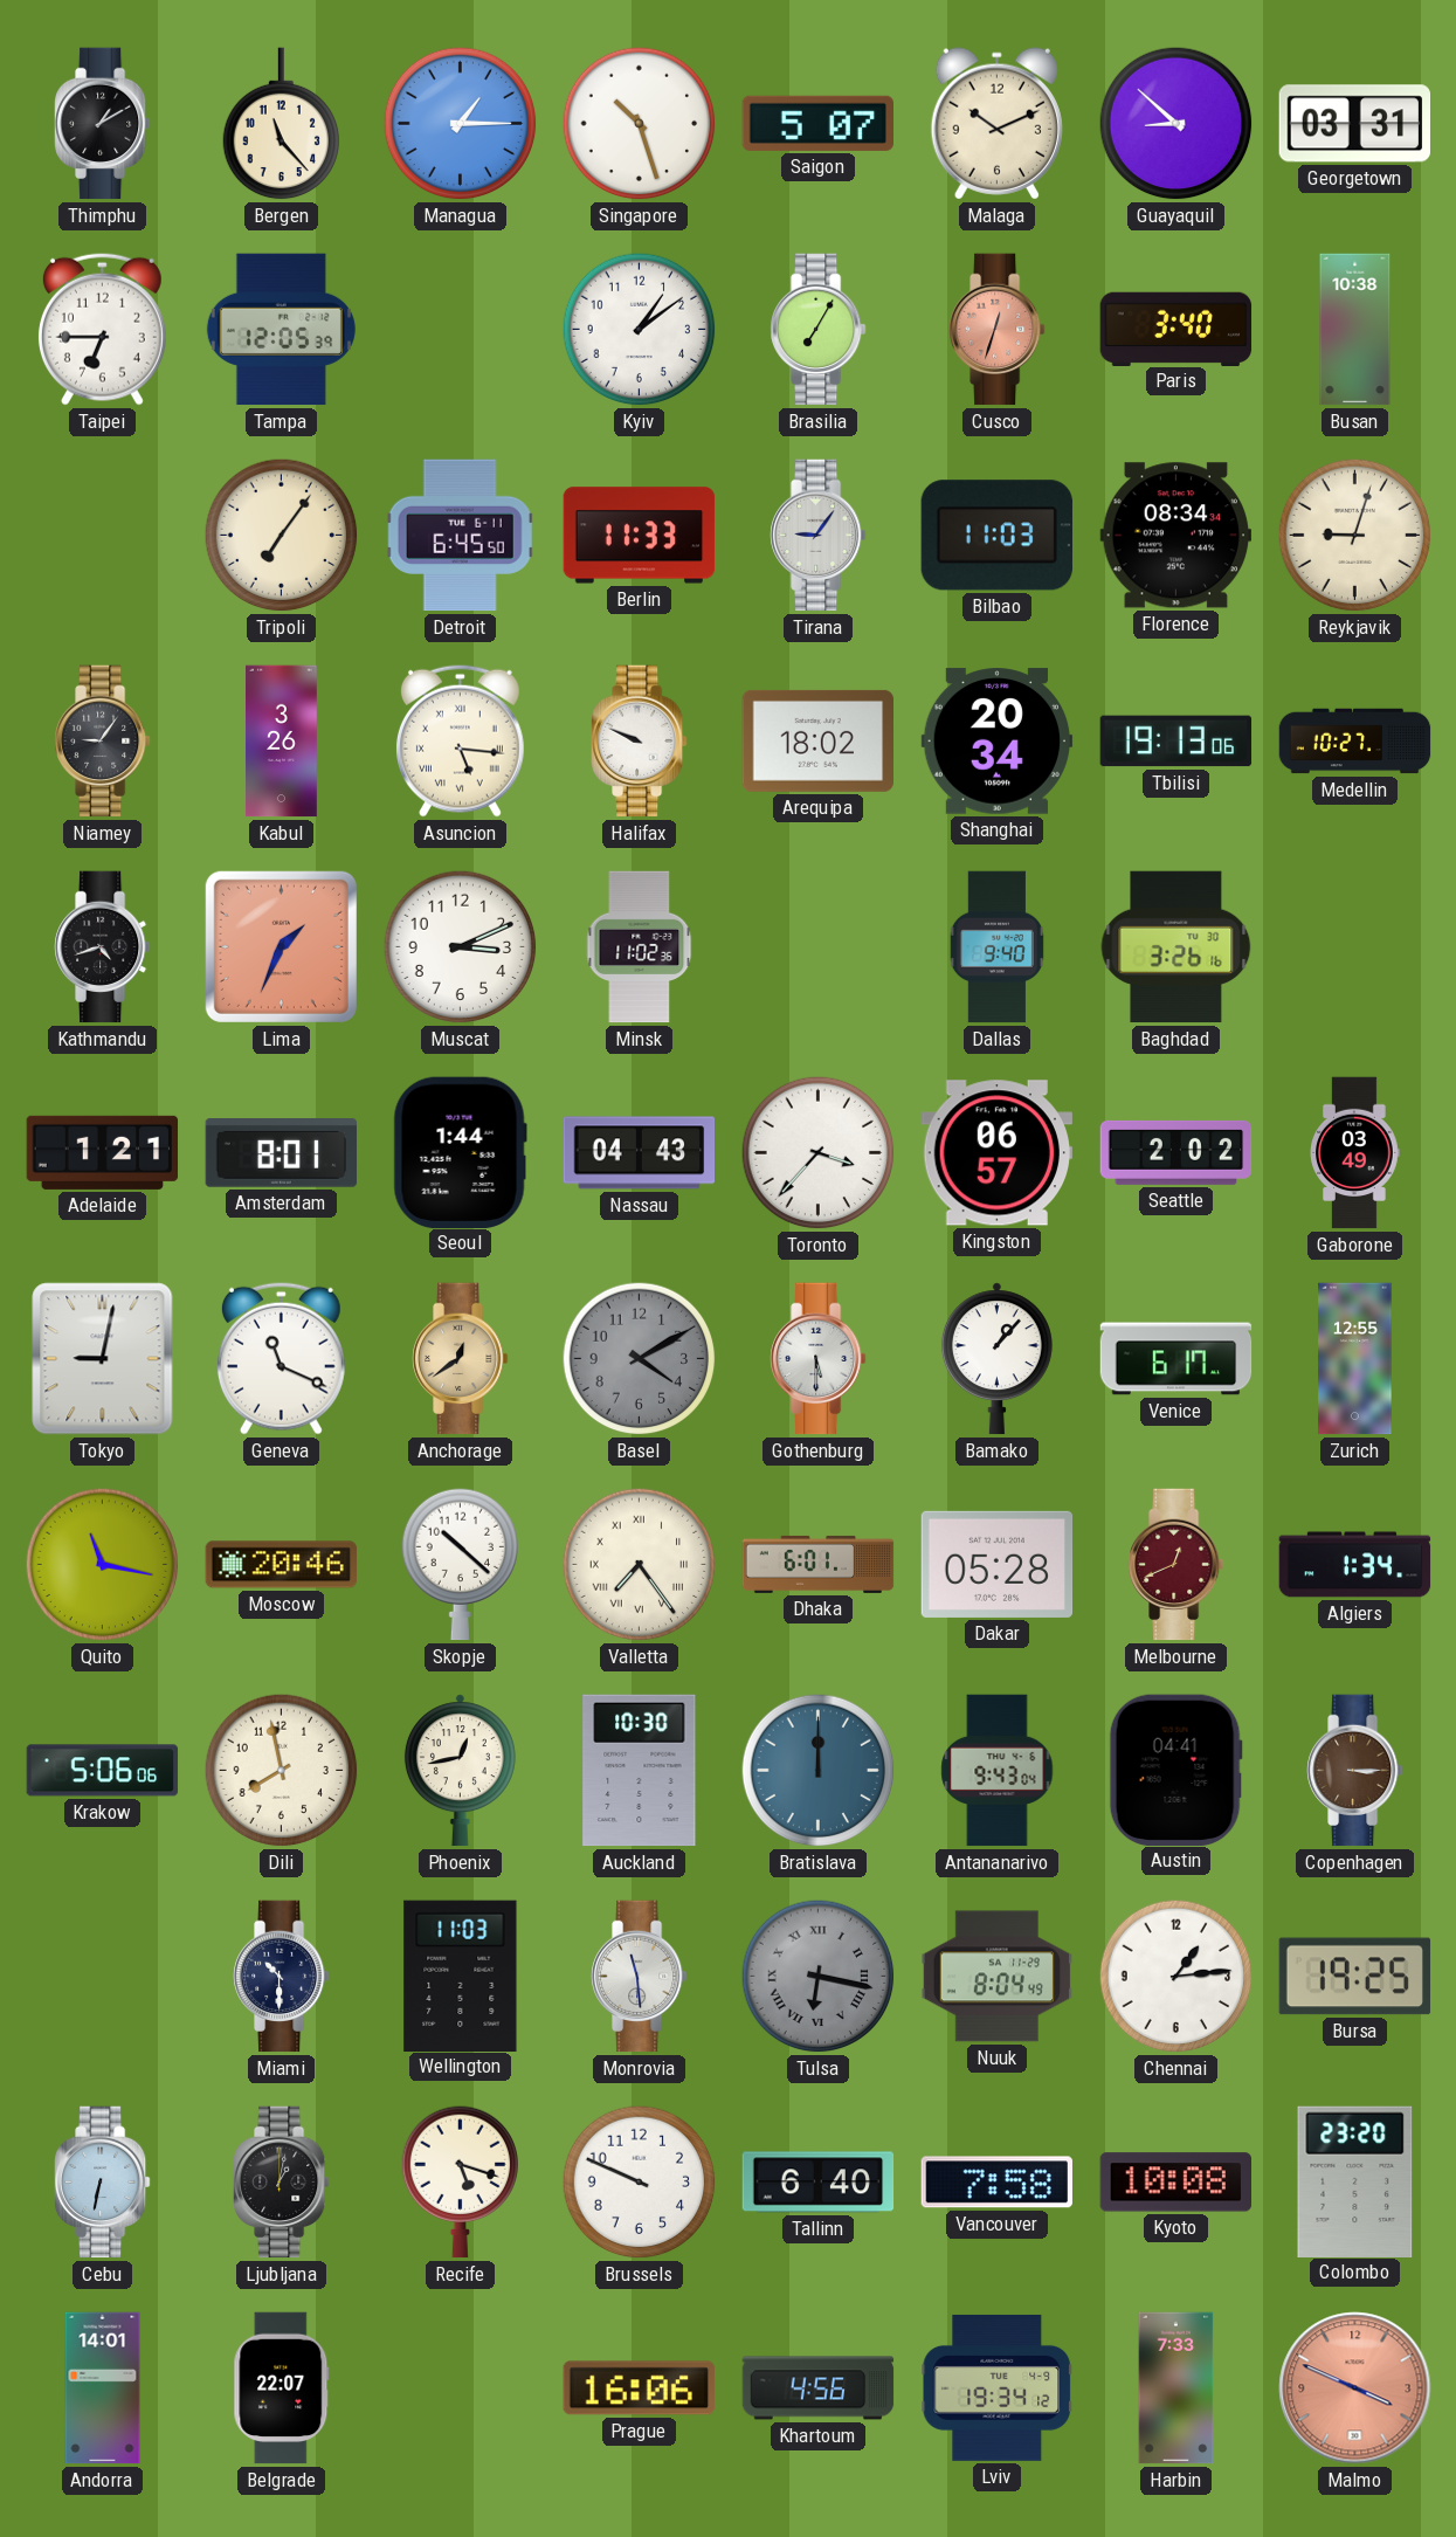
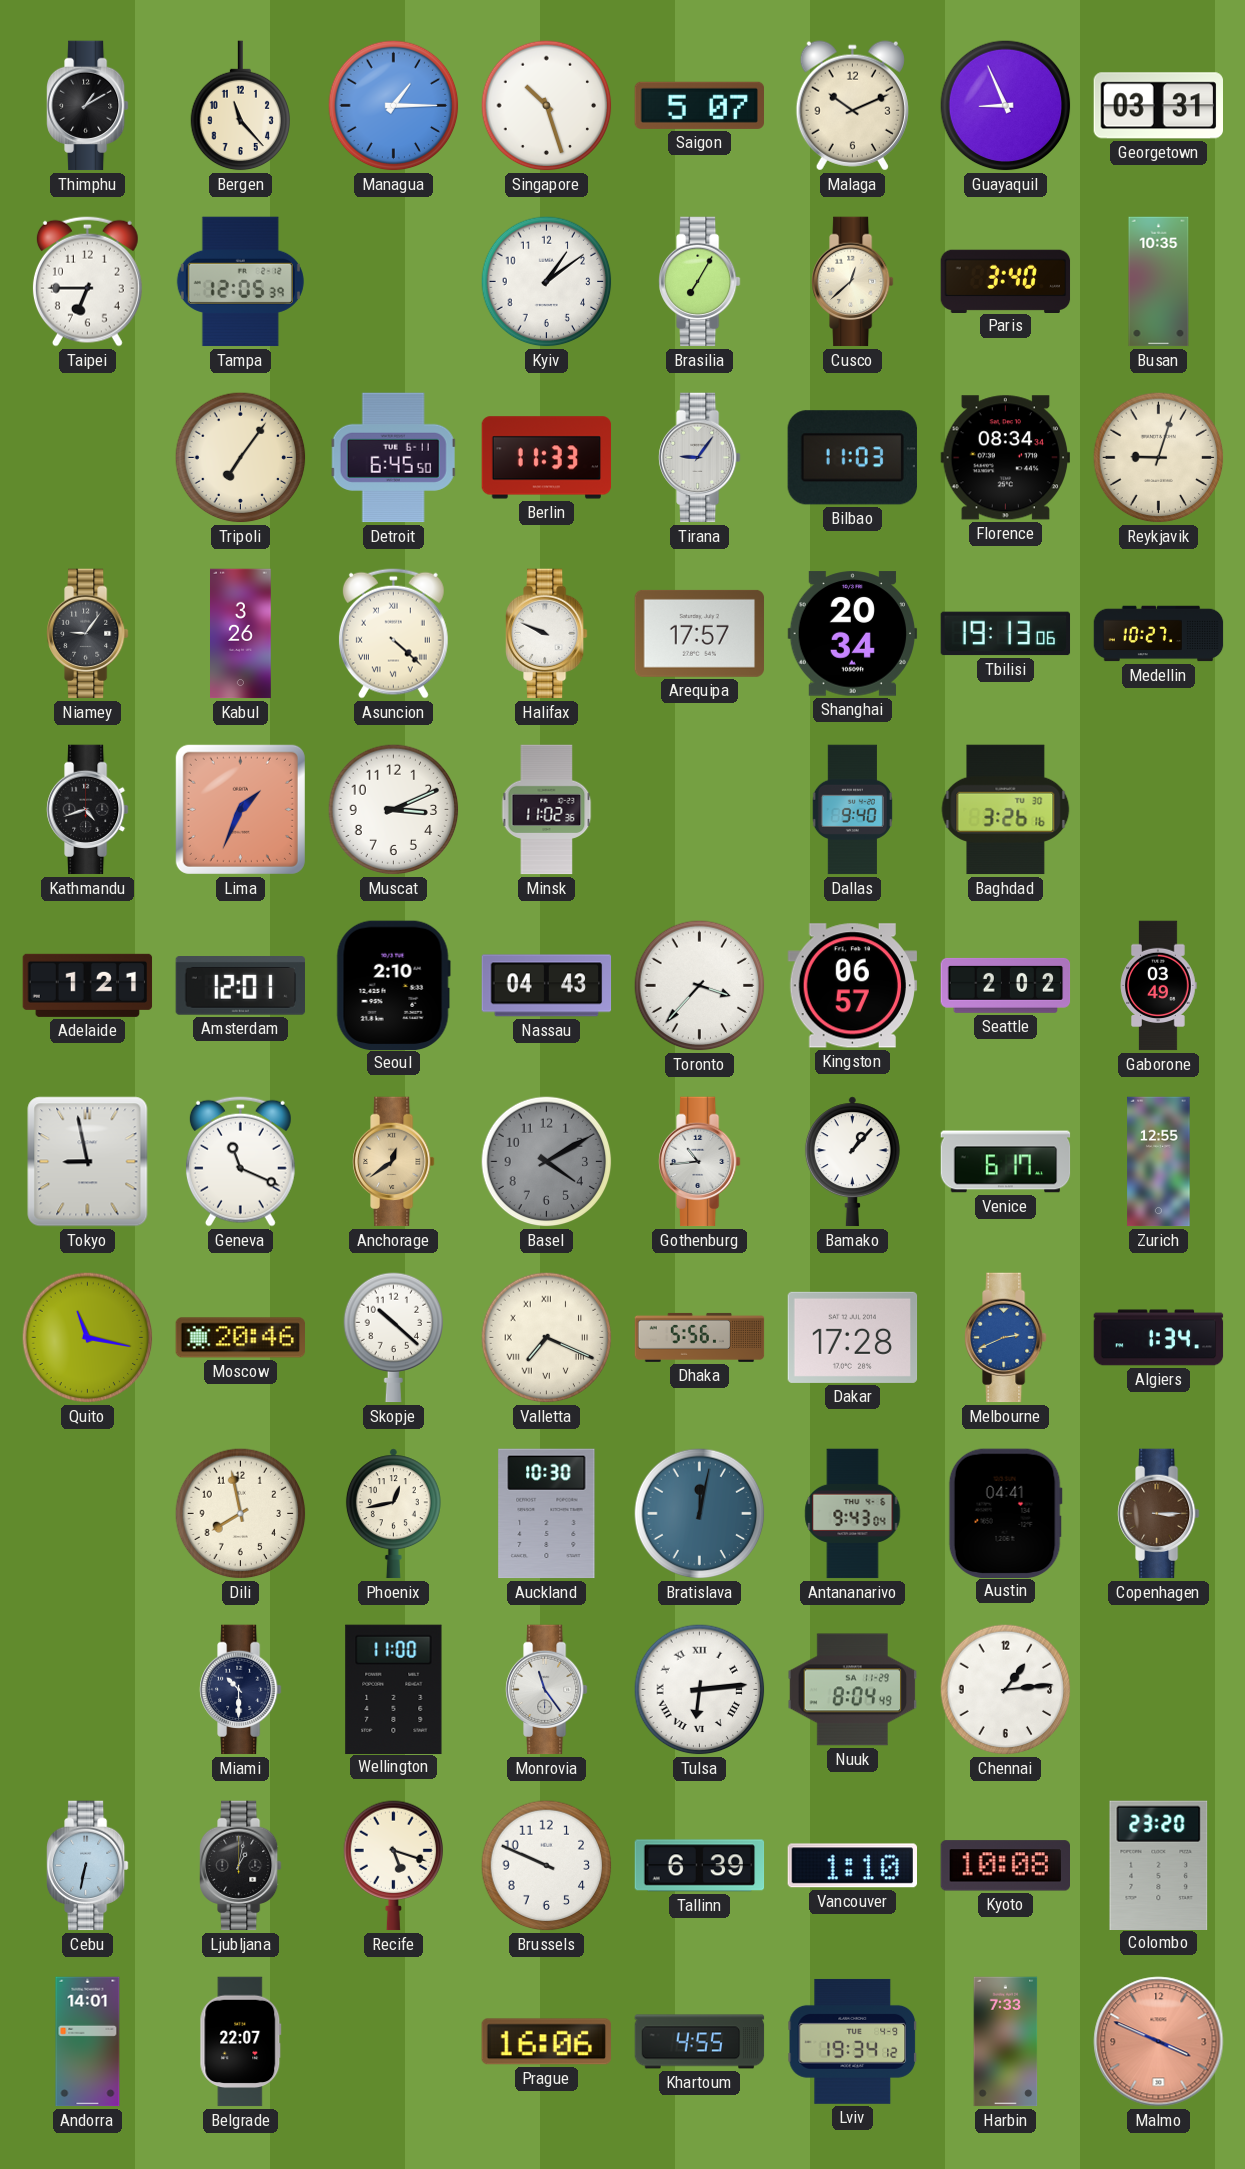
Guayaquil: 8:52 -> 8:56
Cusco: 12:33 -> 12:38
Cusco dial: salmon -> cream
Busan: 10:38 -> 10:35
Asuncion: 5:16 -> 4:22
Arequipa: 18:02 -> 17:57
Amsterdam: 8:01 -> 12:01
Seoul: 1:44 -> 2:10
Tokyo: 9:02 -> 8:58
Gothenburg: 5:30 -> 10:44
Valletta: 7:24 -> 7:19
Dhaka: 6:01 -> 5:56
Dakar: 05:28 -> 17:28
Melbourne: 12:41 -> 2:41
Melbourne dial: burgundy -> blue
Krakow: 5:06 -> none
Bratislava: 12:00 -> 12:02
Wellington: 11:03 -> 11:00
Monrovia: 11:29 -> 11:24
Tulsa: 6:17 -> 6:14
Tulsa dial: grey -> white
Bursa: 19:25 -> none
Tallinn: 6:40 -> 6:39
Vancouver: 7:58 -> 1:10
Khartoum: 4:56 -> 4:55
